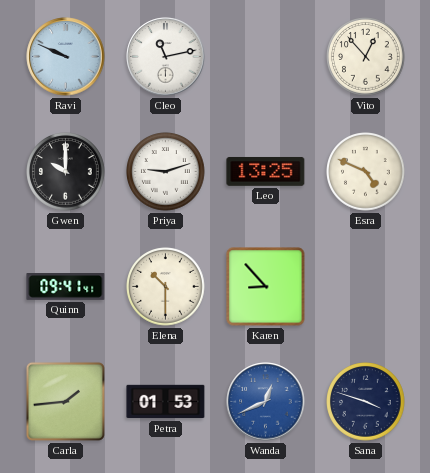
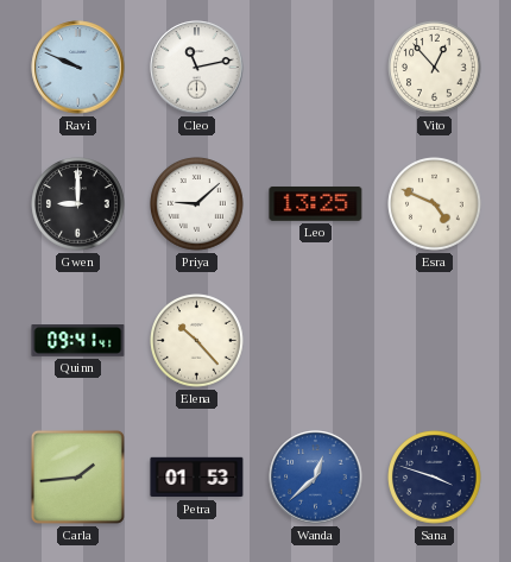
Gwen: 10:00 -> 9:00
Priya: 9:12 -> 9:08
Elena: 10:30 -> 10:23
Karen: 8:53 -> none
Wanda: 12:41 -> 12:38
